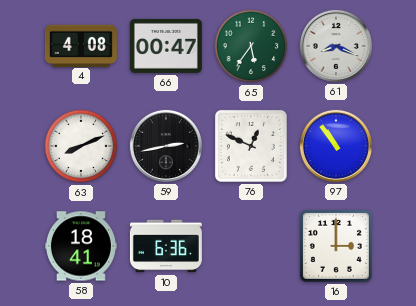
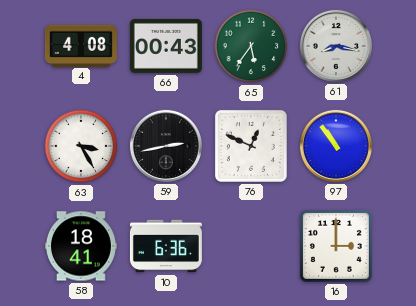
66: 00:47 -> 00:43
61: 8:19 -> 8:17
63: 8:11 -> 3:25
